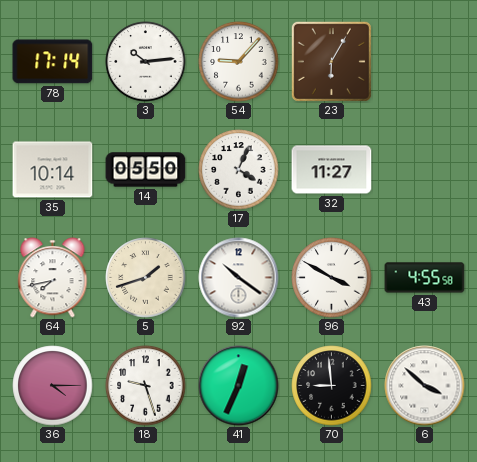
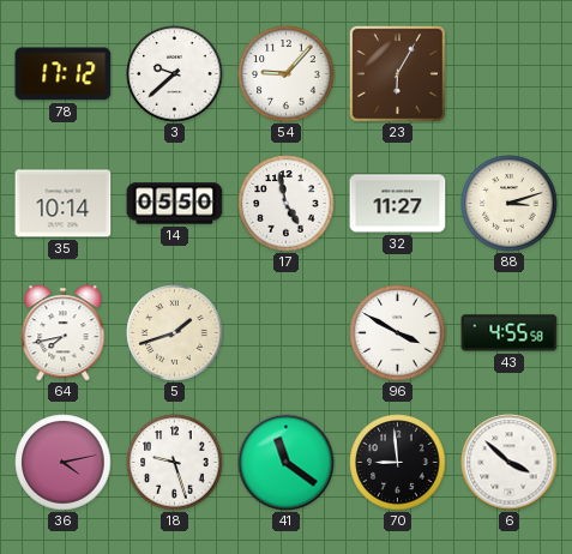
78: 17:14 -> 17:12
3: 10:14 -> 9:38
17: 4:04 -> 4:58
88: none -> 3:12
92: 10:21 -> none
36: 4:15 -> 4:13
41: 12:34 -> 11:21
